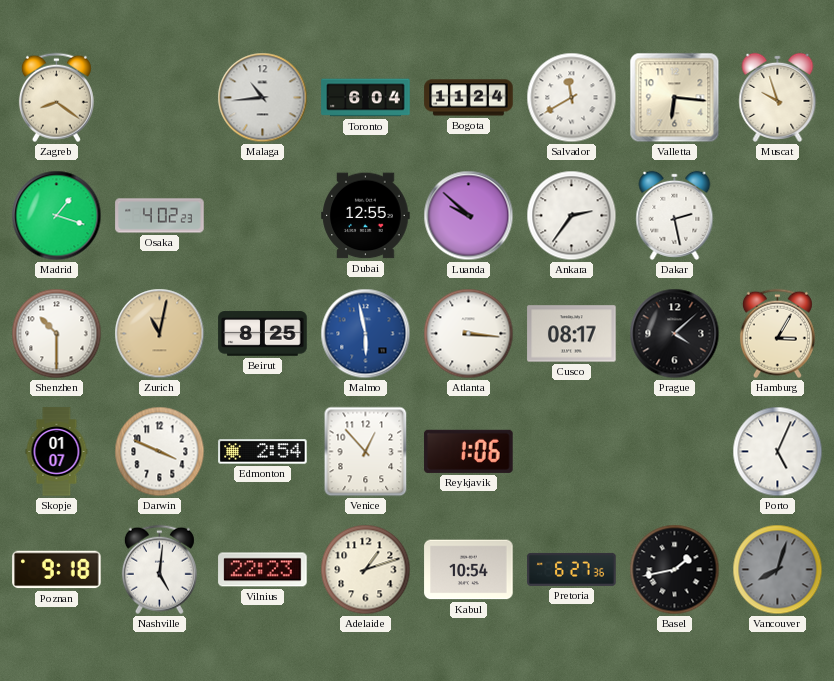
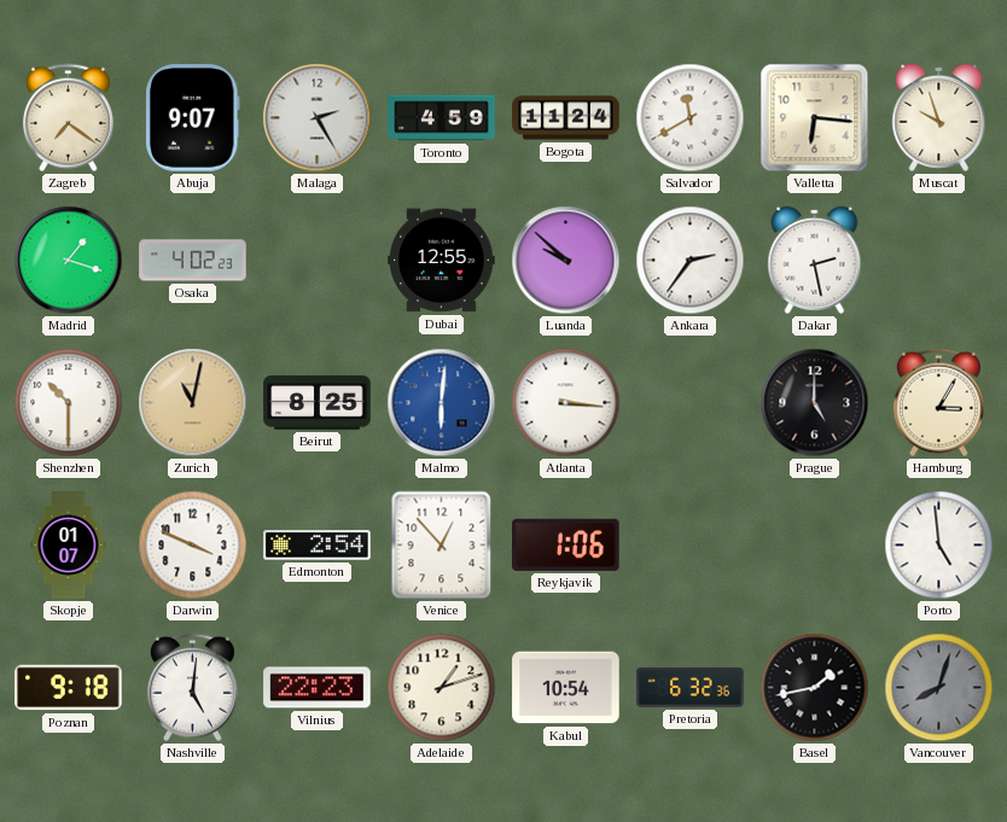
Zagreb: 8:21 -> 7:21
Abuja: none -> 9:07
Malaga: 10:44 -> 2:25
Toronto: 6:04 -> 4:59
Malmo: 5:58 -> 6:01
Cusco: 08:17 -> none
Prague: 4:08 -> 5:00
Porto: 5:04 -> 4:59
Pretoria: 6:27 -> 6:32
